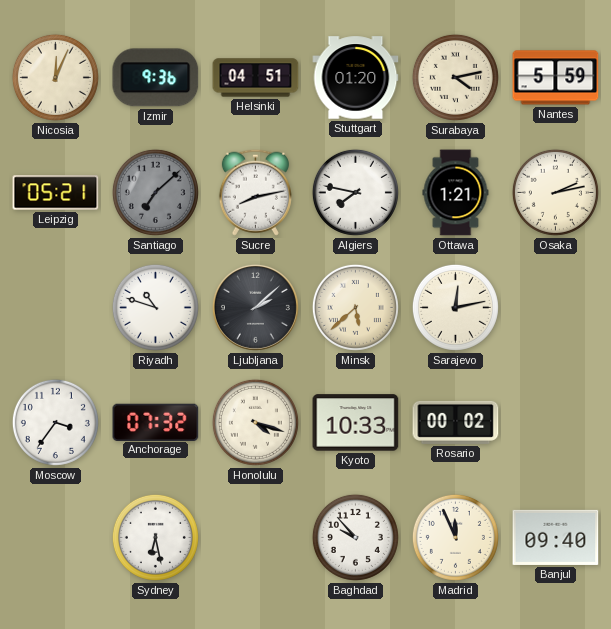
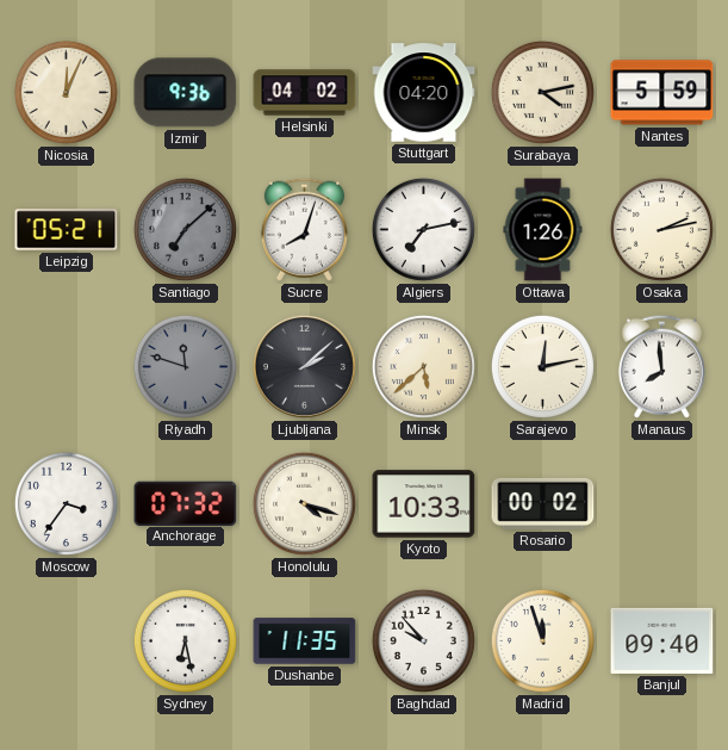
Helsinki: 04:51 -> 04:02
Stuttgart: 01:20 -> 04:20
Sucre: 8:13 -> 8:03
Algiers: 7:47 -> 7:13
Ottawa: 1:21 -> 1:26
Riyadh: 10:48 -> 11:48
Riyadh dial: white -> grey
Manaus: none -> 7:59
Dushanbe: none -> 11:35
Madrid: 11:56 -> 11:57
